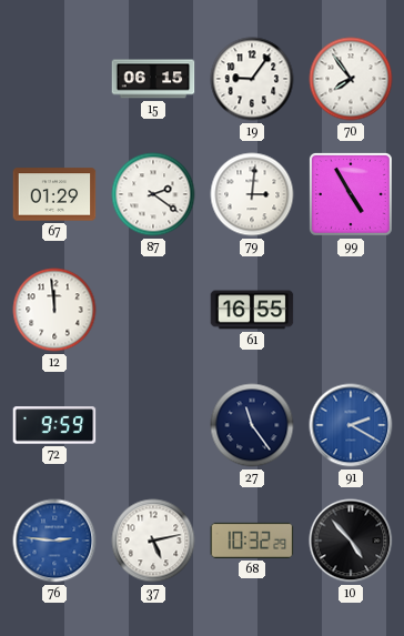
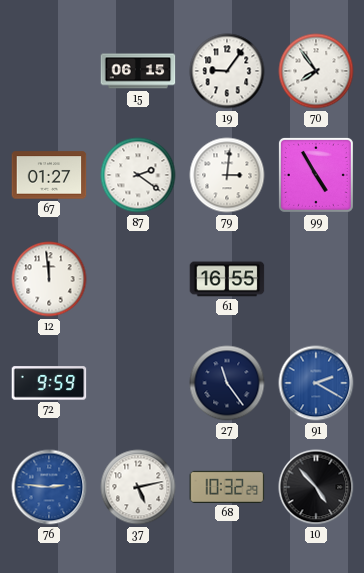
67: 01:29 -> 01:27
